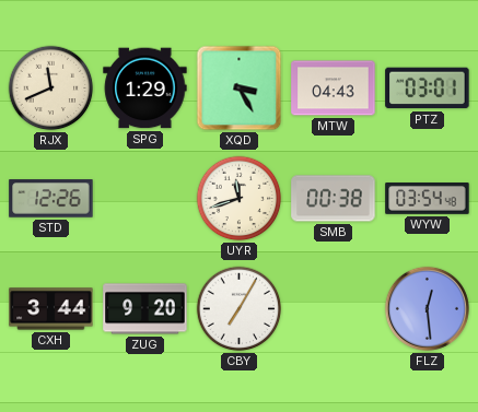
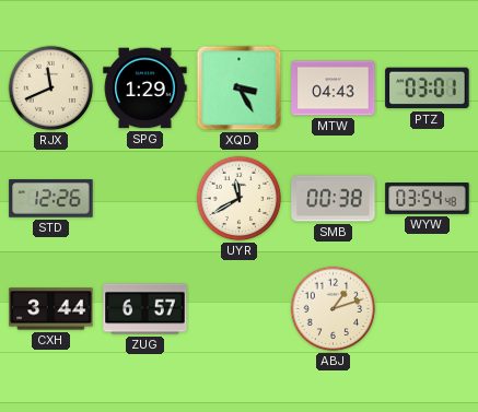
UYR: 11:42 -> 11:40
ZUG: 9:20 -> 6:57
CBY: 7:05 -> none
ABJ: none -> 1:12
FLZ: 12:29 -> none
